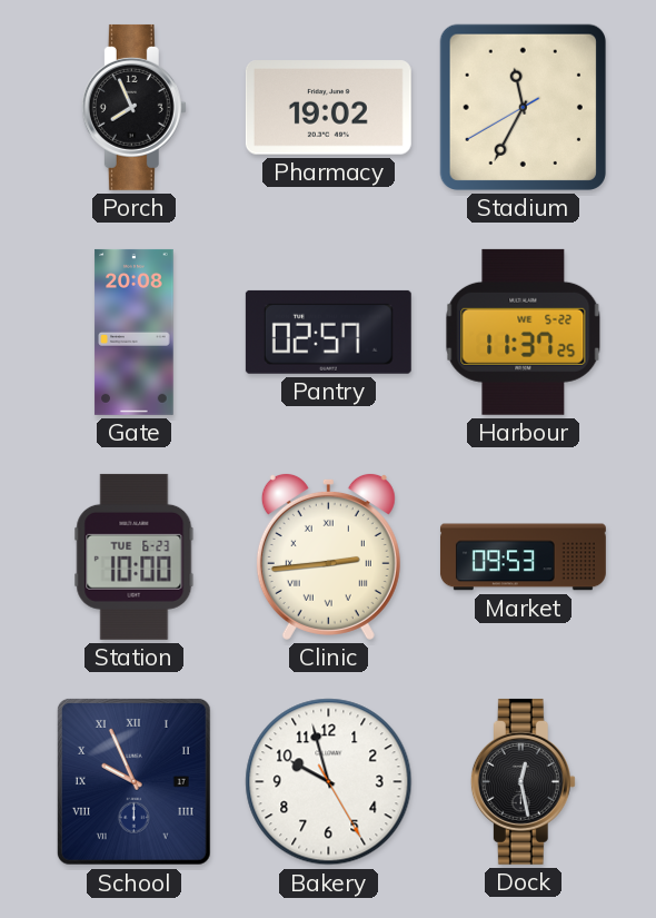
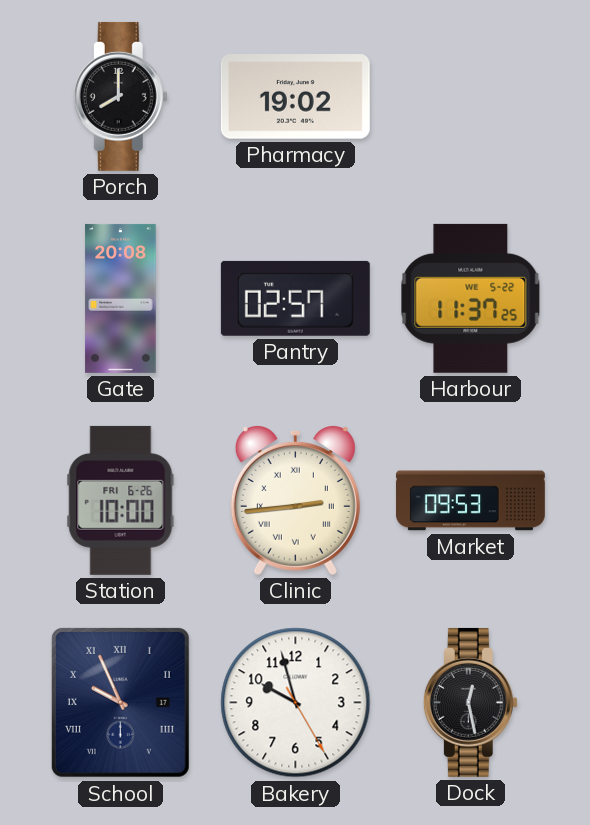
Porch: 7:56 -> 8:00
Stadium: 11:34 -> none
Station date: TUE 6-23 -> FRI 6-26
